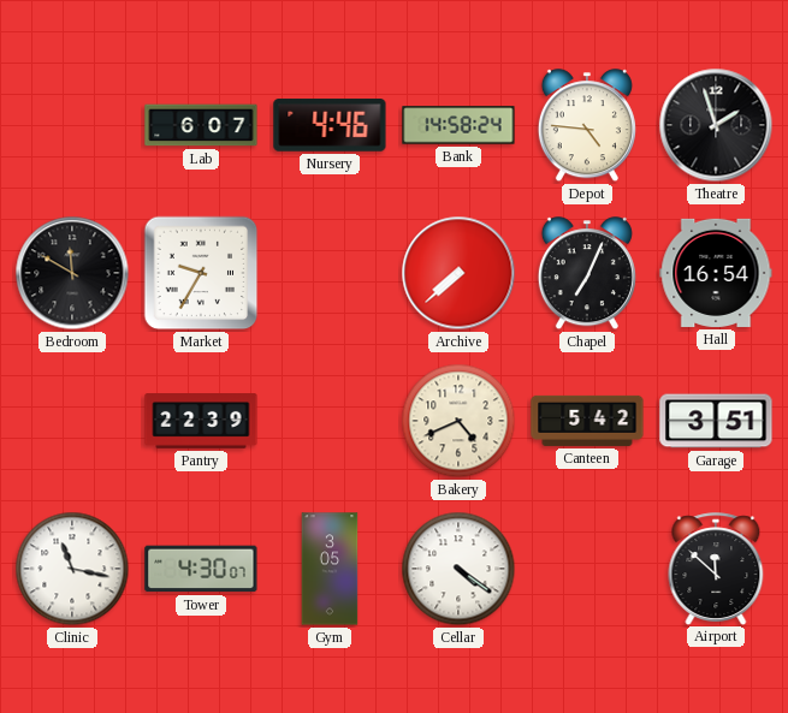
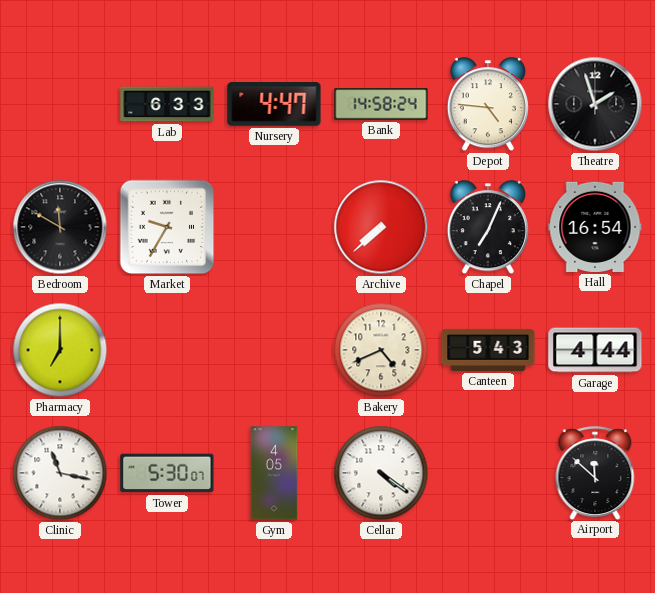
Lab: 6:07 -> 6:33
Nursery: 4:46 -> 4:47
Pharmacy: none -> 7:00
Pantry: 22:39 -> none
Canteen: 5:42 -> 5:43
Garage: 3:51 -> 4:44
Tower: 4:30 -> 5:30
Gym: 3:05 -> 4:05
